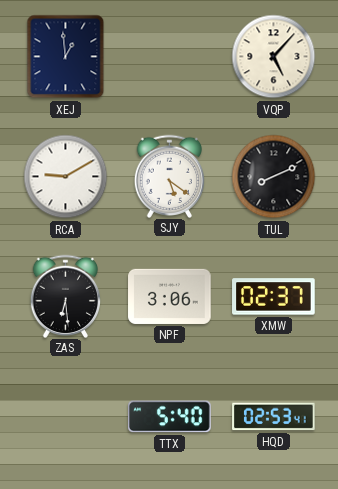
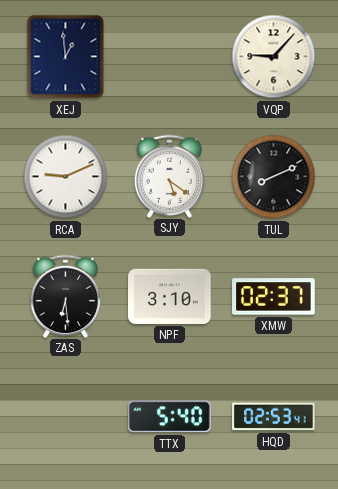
VQP: 5:07 -> 9:07
RCA: 9:10 -> 9:11
NPF: 3:06 -> 3:10
